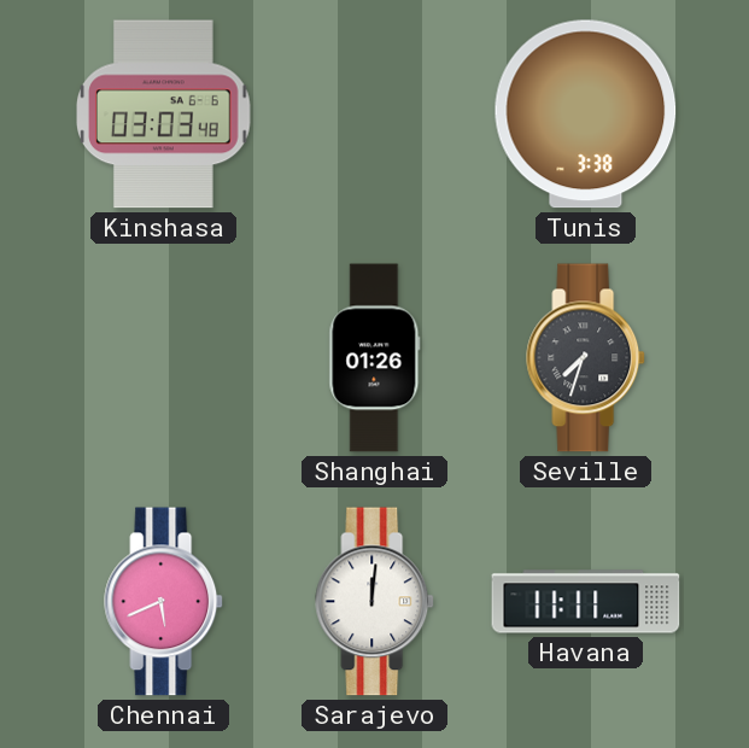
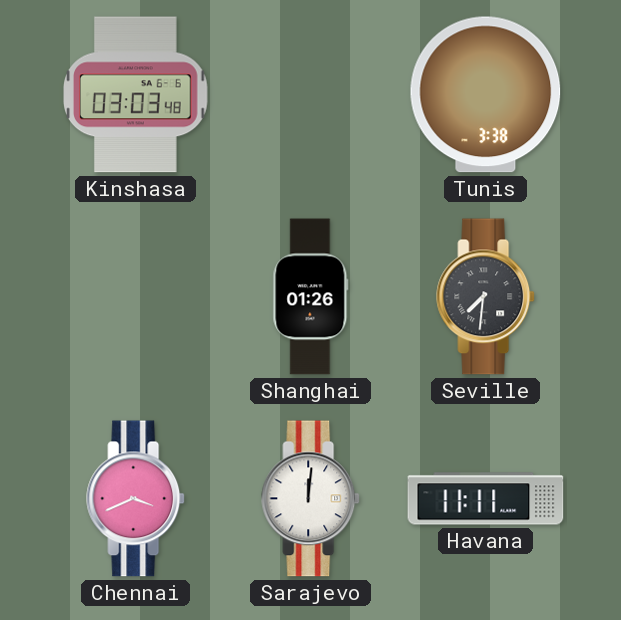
Seville: 7:33 -> 7:31
Chennai: 5:41 -> 3:41
